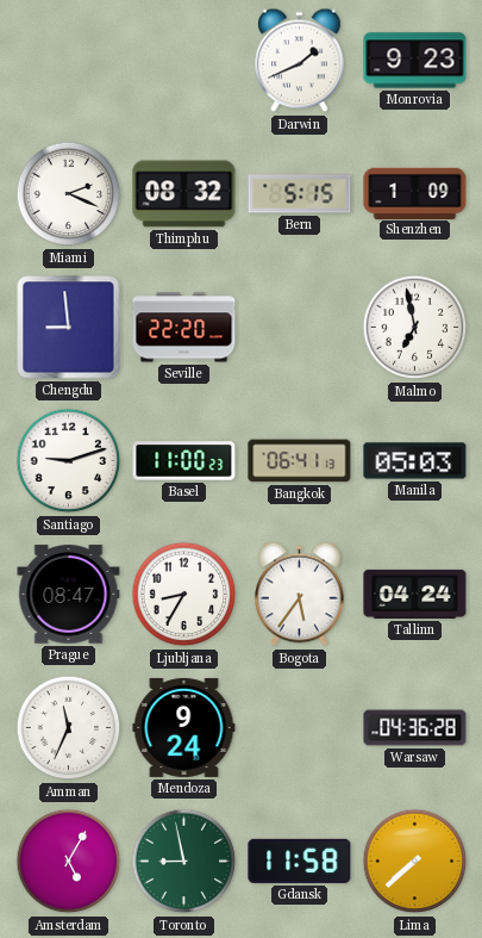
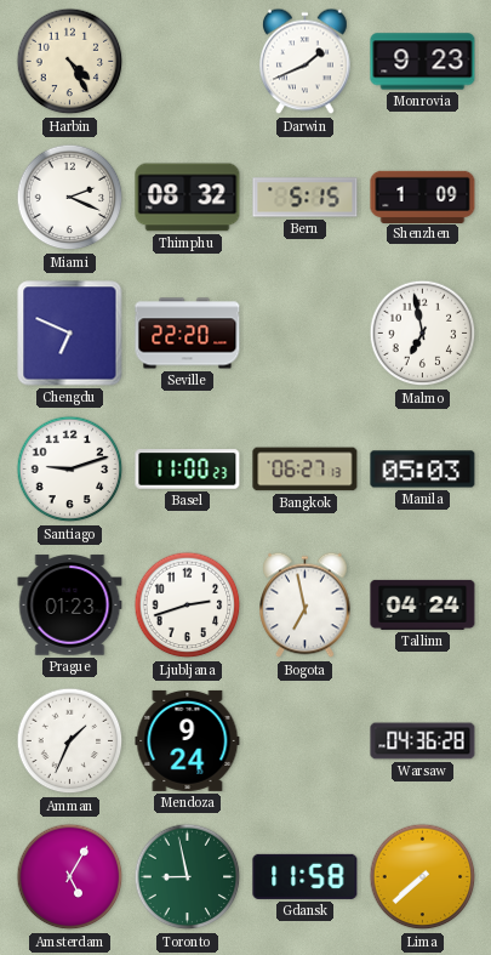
Harbin: none -> 4:25
Chengdu: 8:59 -> 6:49
Bangkok: 06:41 -> 06:27
Prague: 08:47 -> 01:23
Ljubljana: 8:35 -> 2:42
Bogota: 5:36 -> 6:58
Amman: 11:34 -> 1:34
